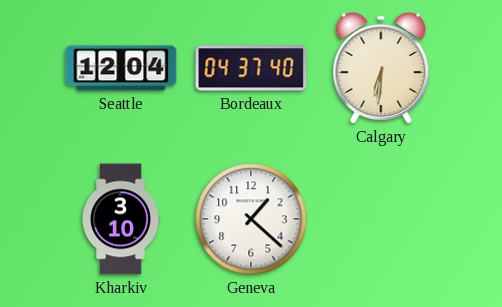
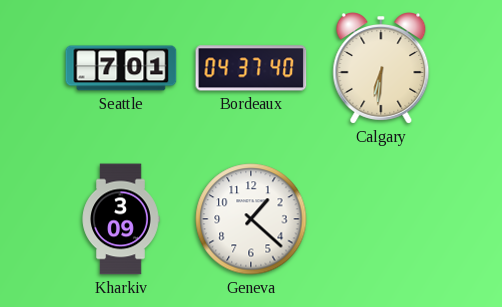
Seattle: 12:04 -> 7:01
Kharkiv: 3:10 -> 3:09
